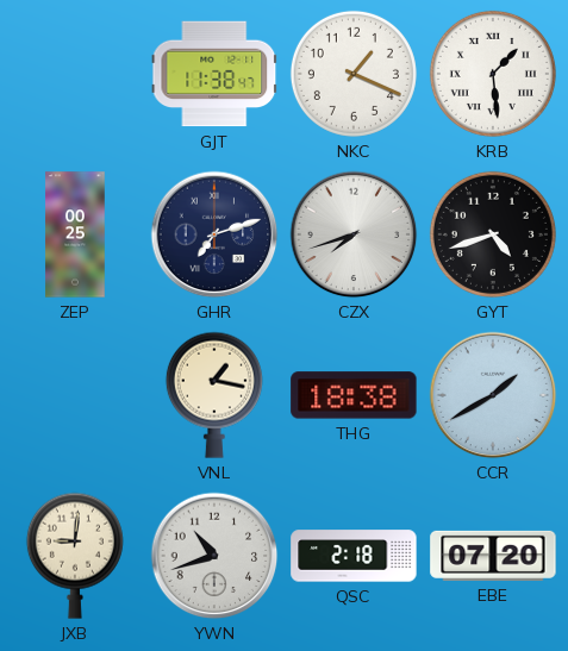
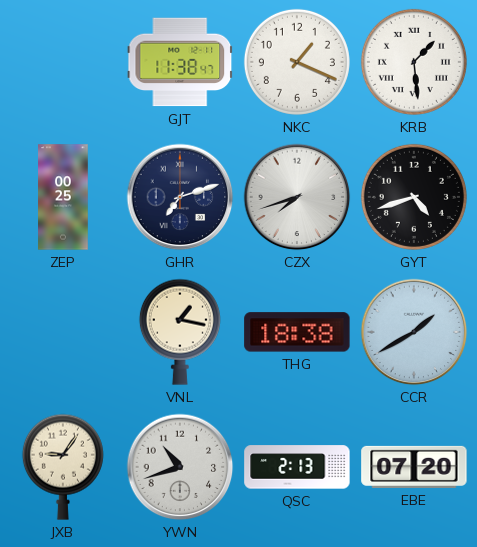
JXB: 9:01 -> 9:06
QSC: 2:18 -> 2:13
